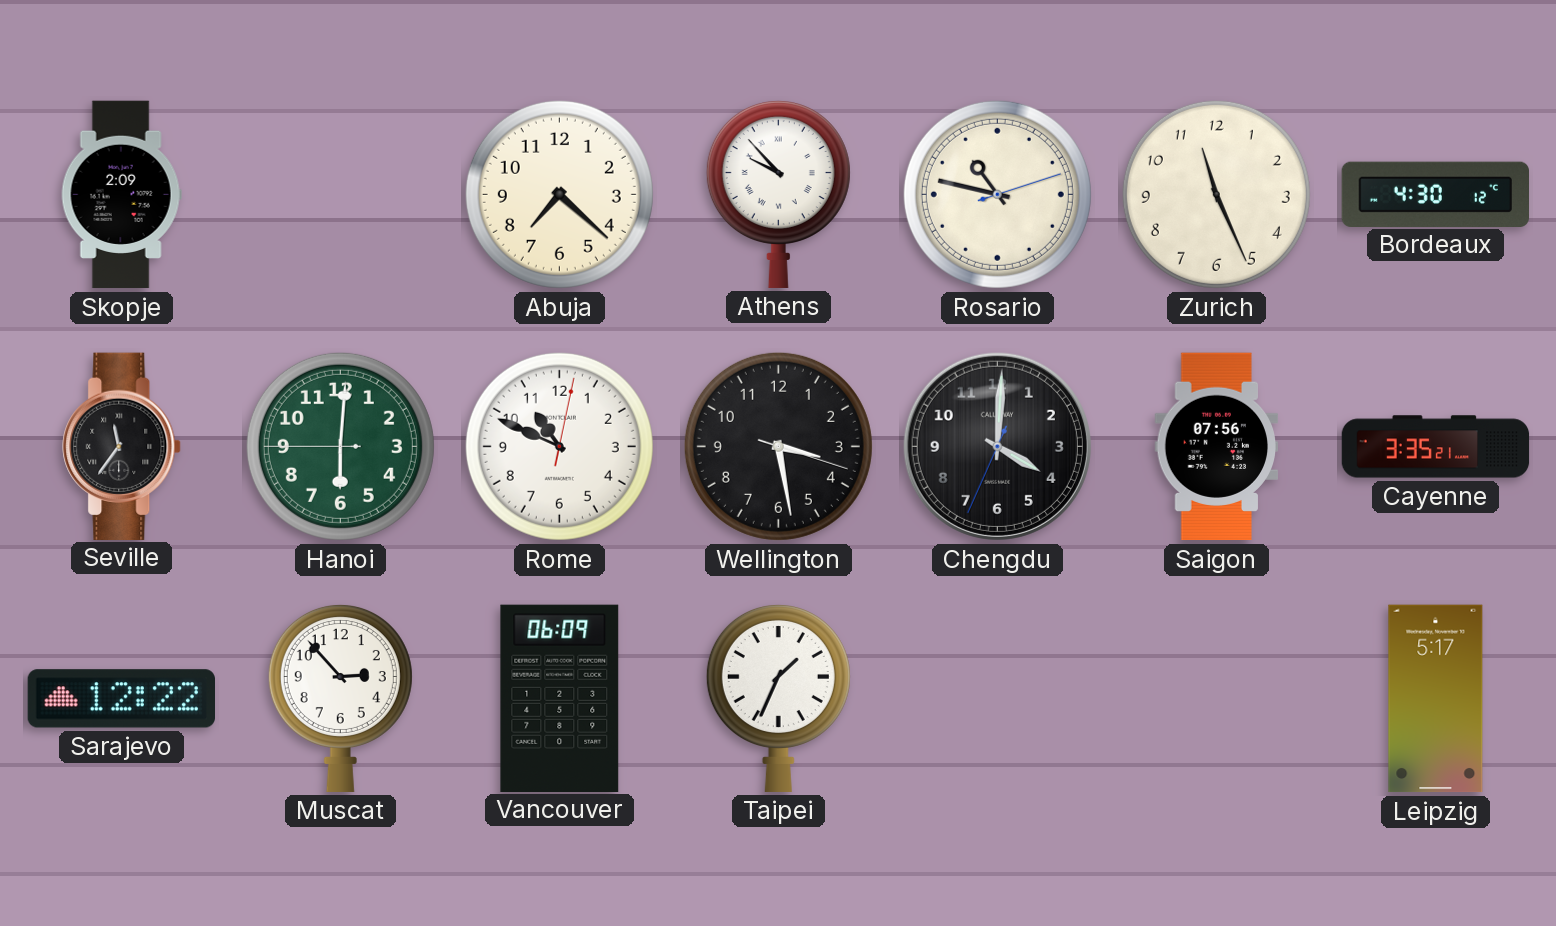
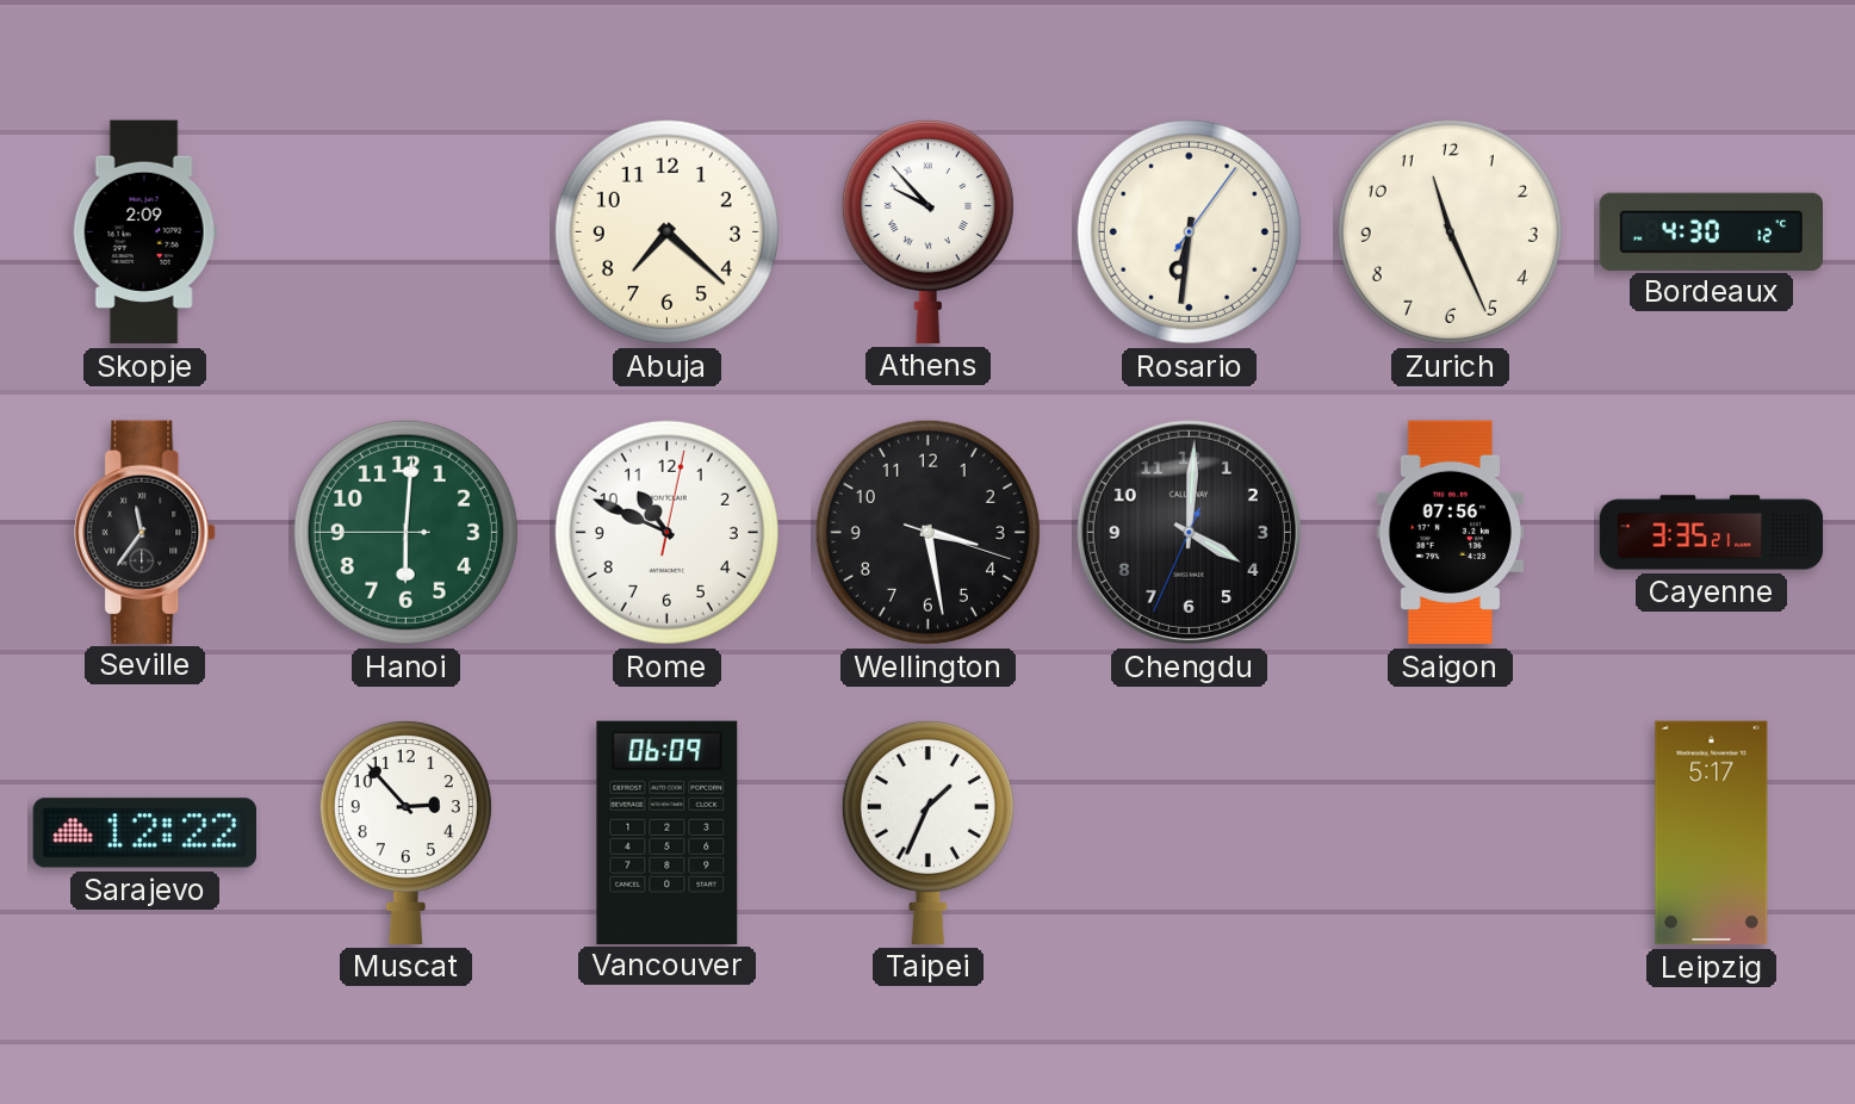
Rosario: 10:47 -> 6:31
